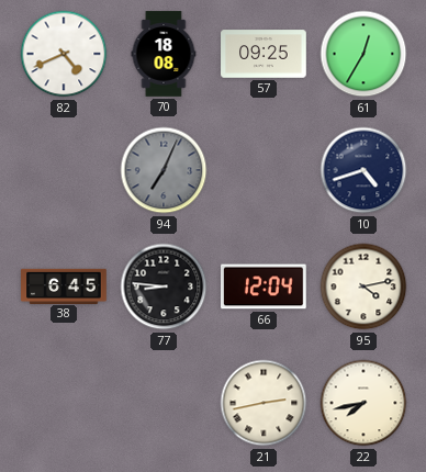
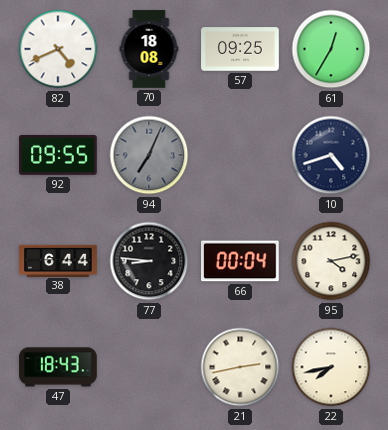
92: none -> 09:55
38: 6:45 -> 6:44
66: 12:04 -> 00:04
47: none -> 18:43
